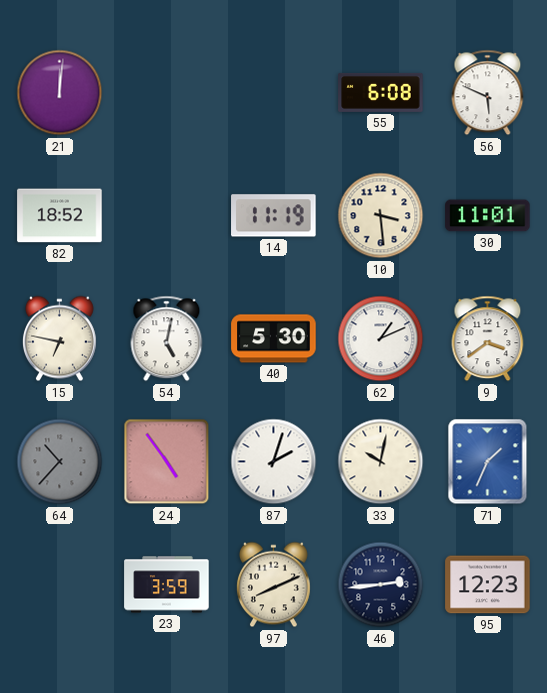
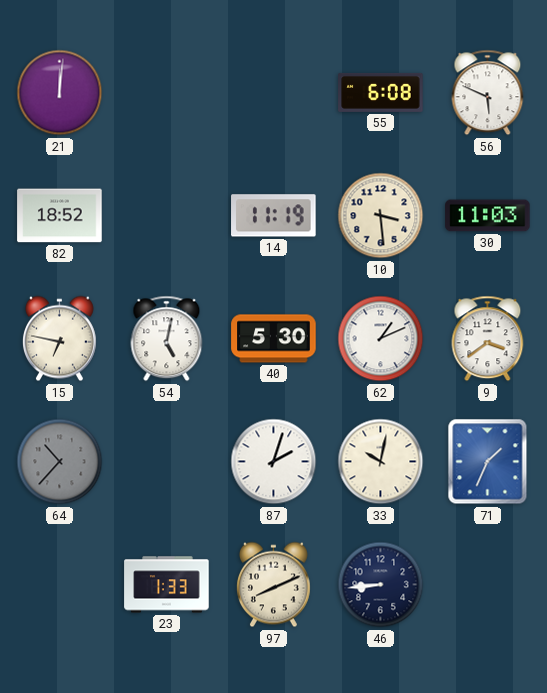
30: 11:01 -> 11:03
24: 4:54 -> none
23: 3:59 -> 1:33
46: 2:44 -> 8:44
95: 12:23 -> none
